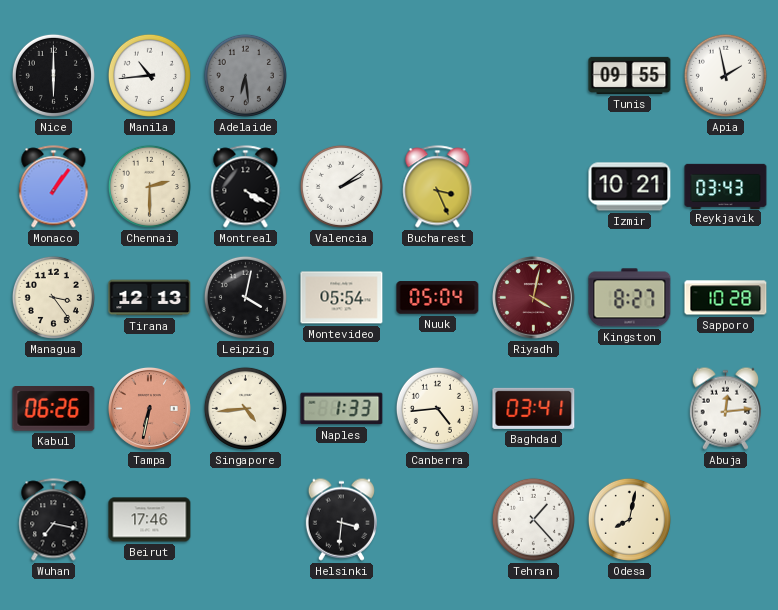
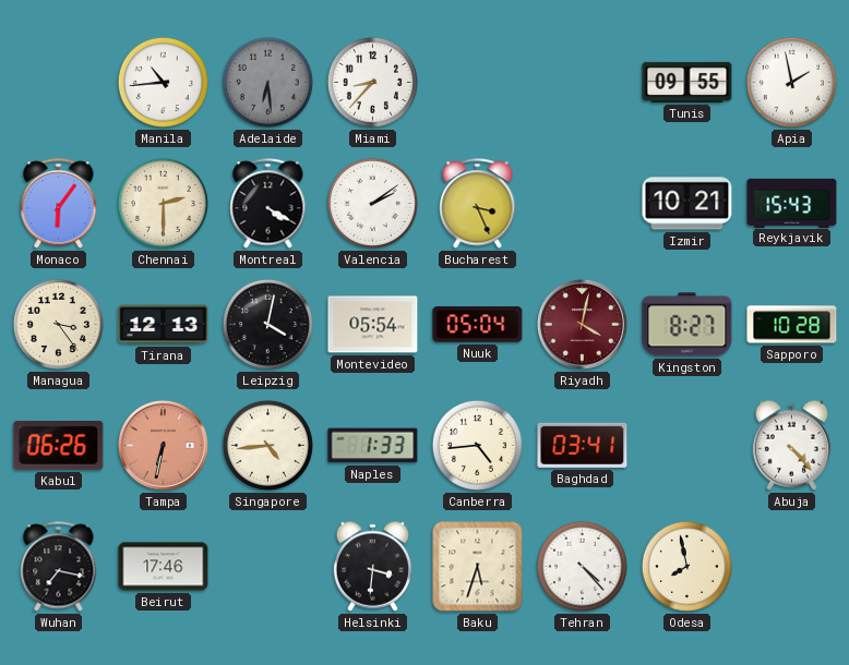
Nice: 6:00 -> none
Miami: none -> 8:37
Monaco: 1:06 -> 6:06
Reykjavik: 03:43 -> 15:43
Abuja: 12:14 -> 4:23
Baku: none -> 5:33
Tehran: 1:23 -> 4:23
Odesa: 8:02 -> 7:58
